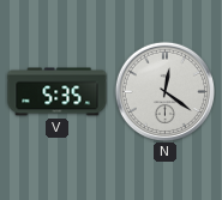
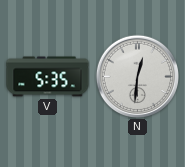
N: 12:21 -> 12:31
